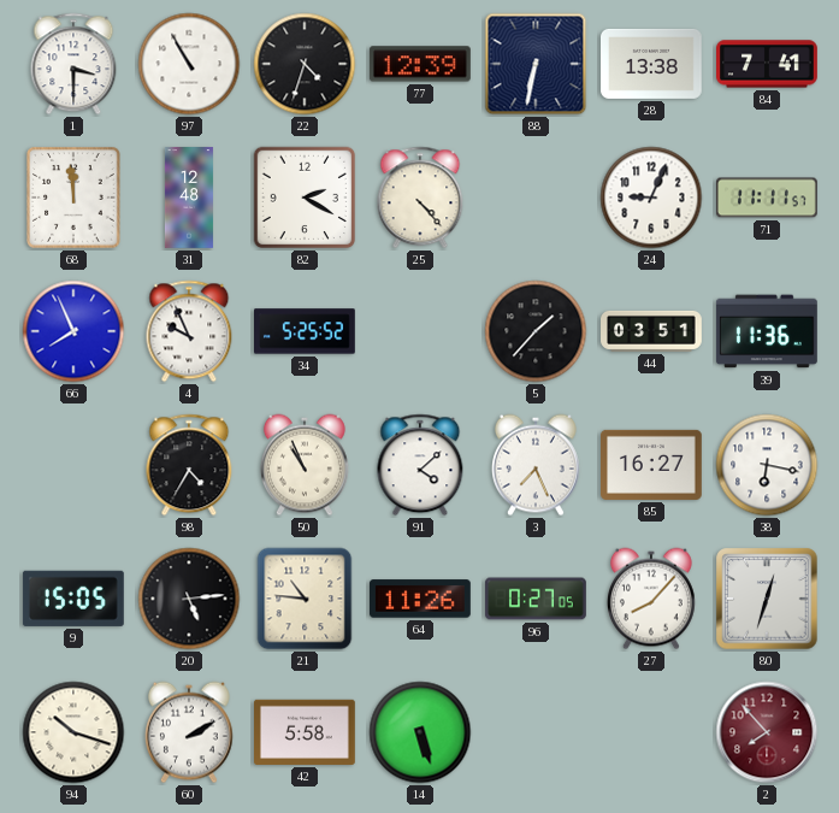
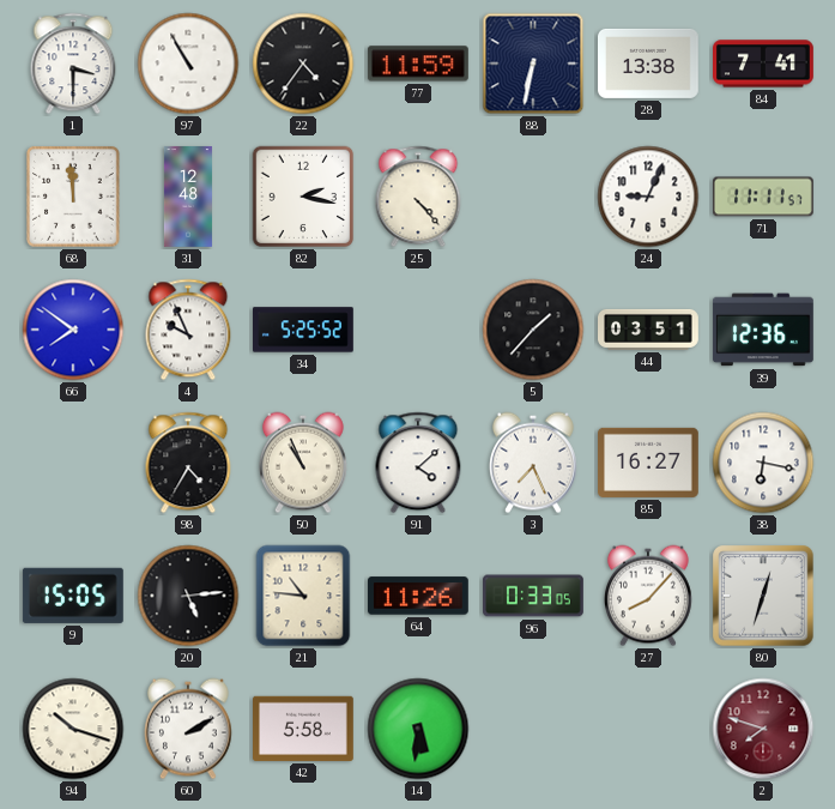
22: 4:33 -> 4:36
77: 12:39 -> 11:59
82: 2:20 -> 2:17
66: 7:56 -> 7:51
39: 11:36 -> 12:36
96: 0:27 -> 0:33
14: 5:27 -> 5:31
2: 7:53 -> 7:48
